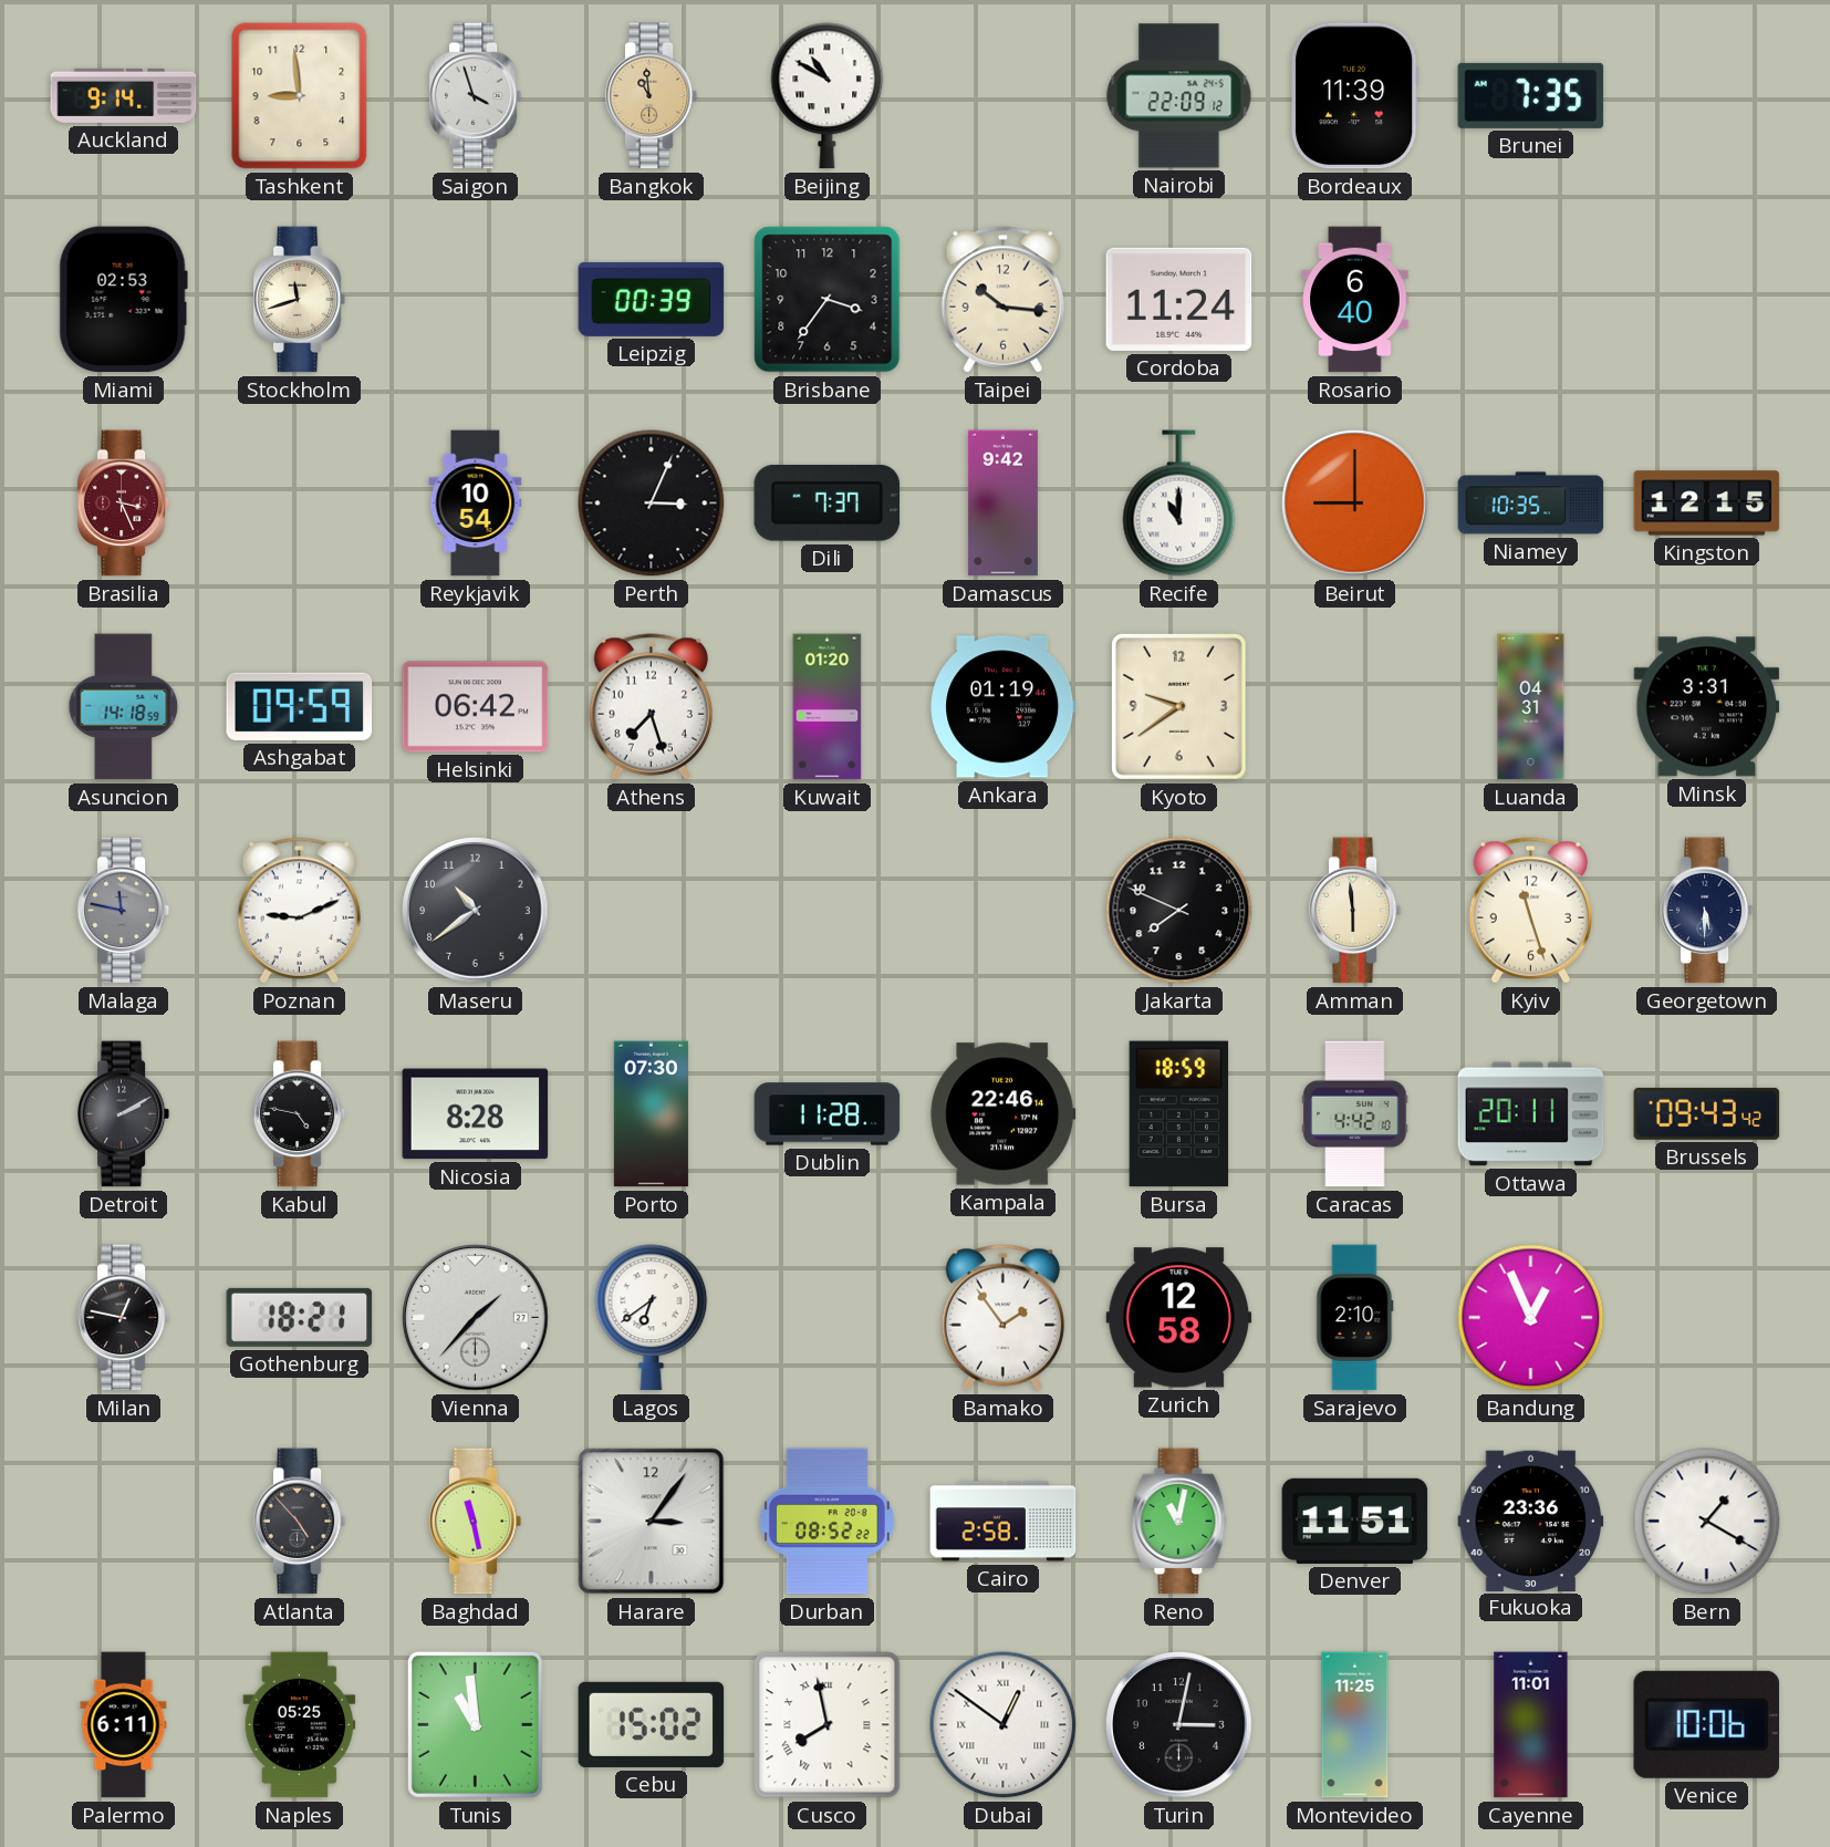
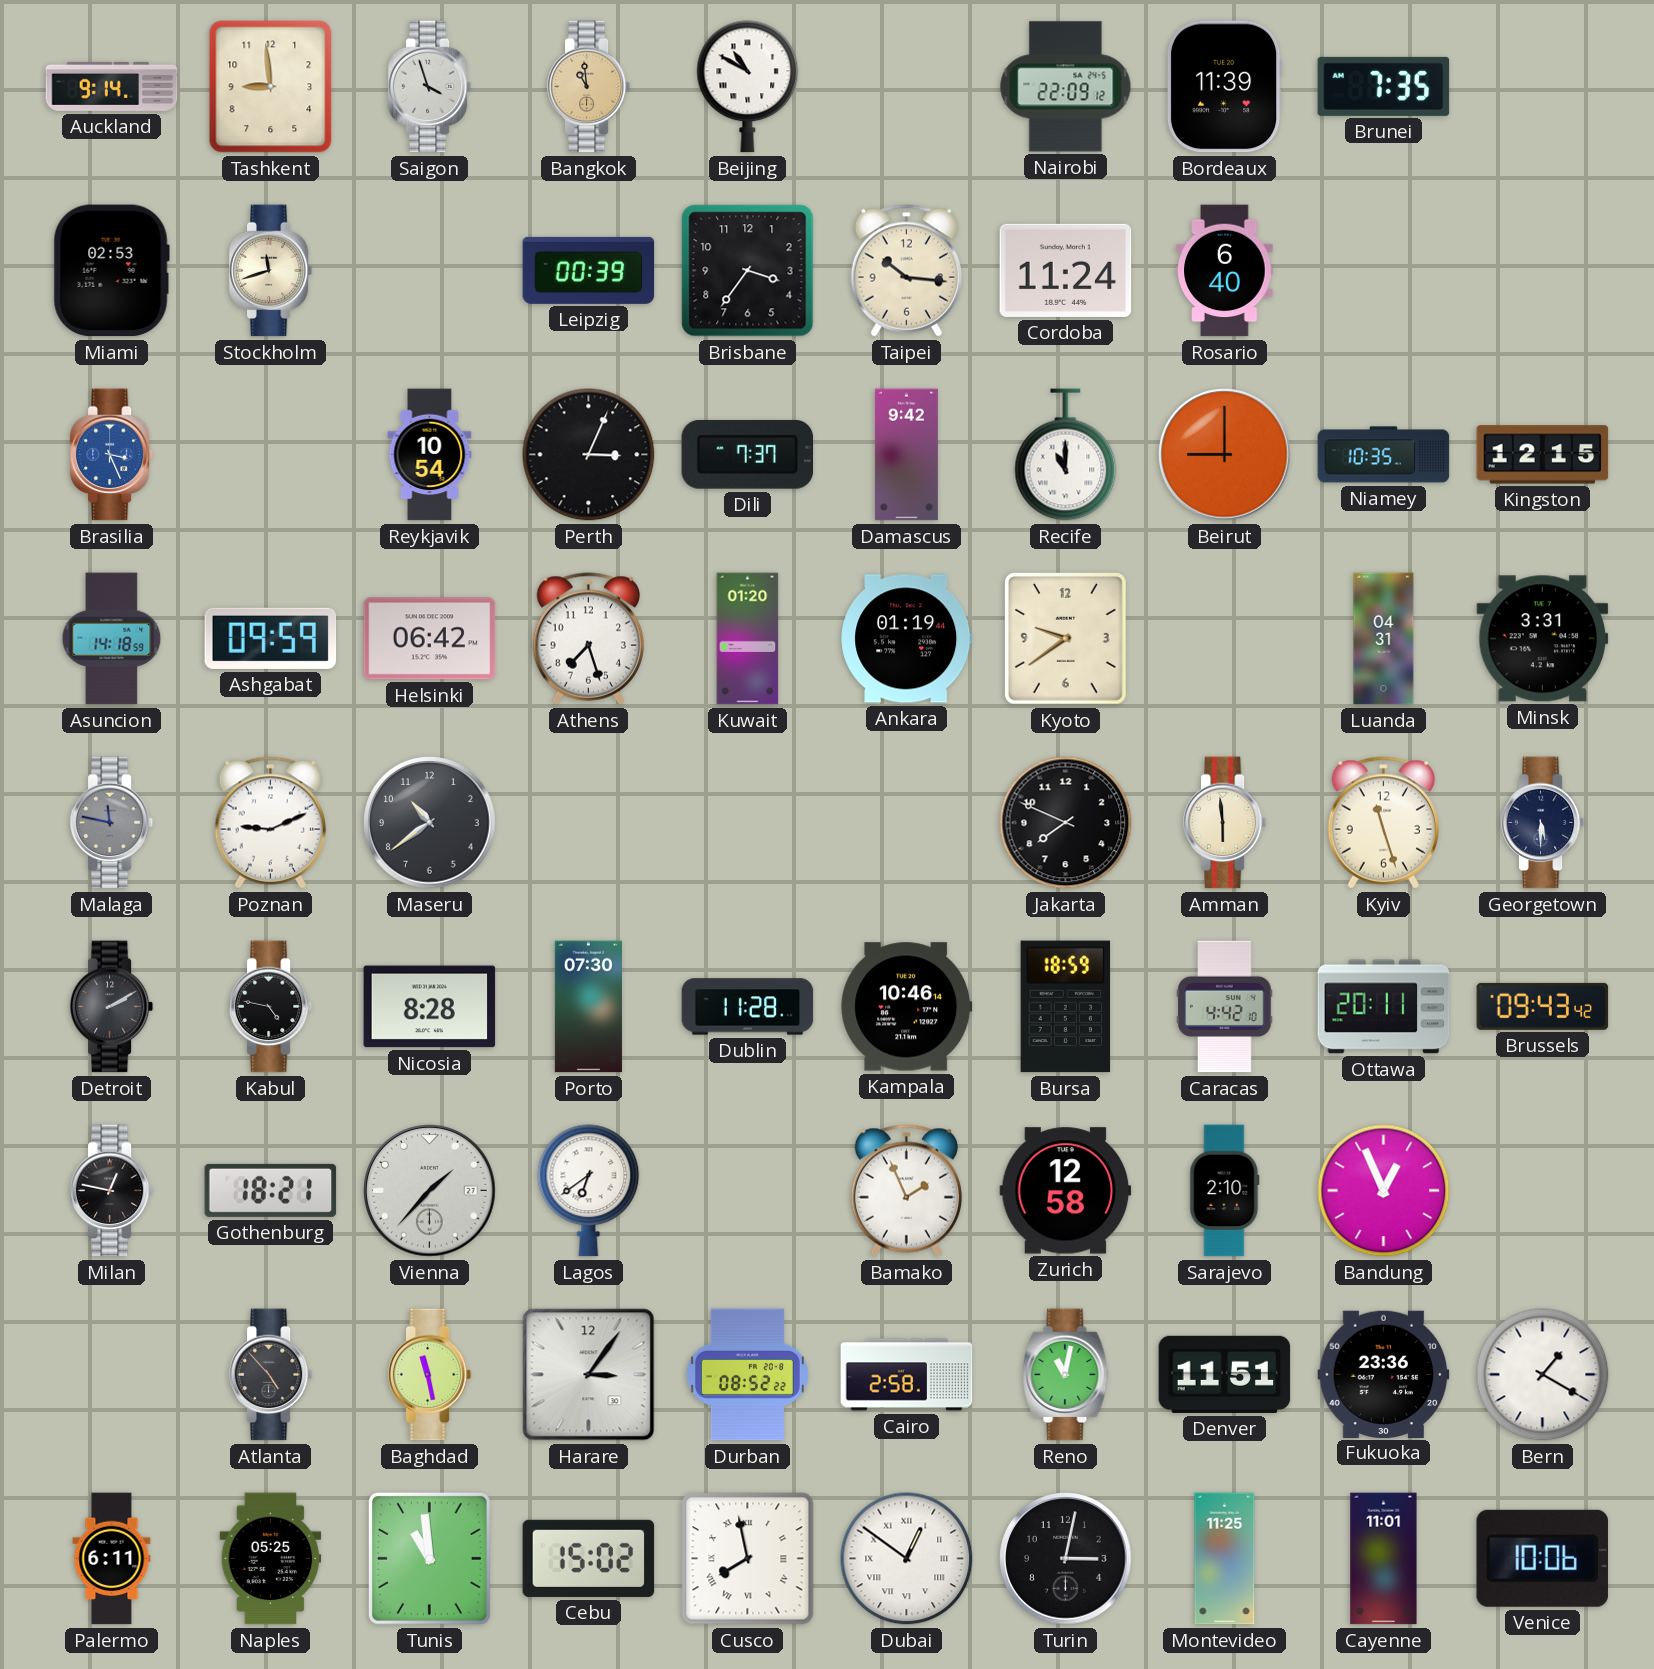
Brasilia dial: burgundy -> blue
Kampala: 22:46 -> 10:46
Bamako: 1:54 -> 1:56
